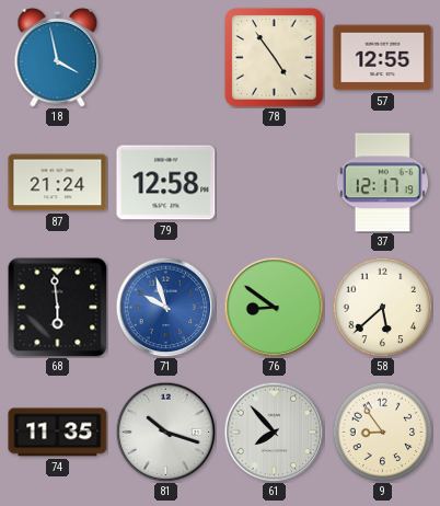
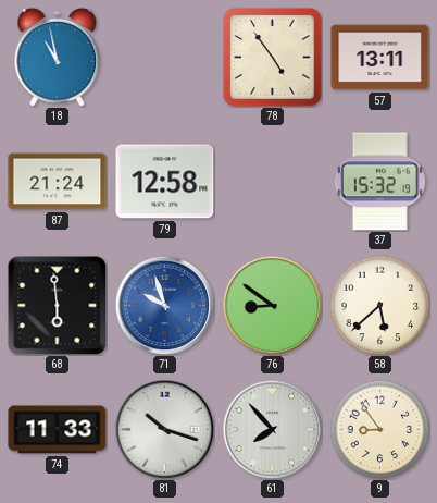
18: 3:58 -> 10:58
57: 12:55 -> 13:11
37: 12:17 -> 15:32
74: 11:35 -> 11:33
